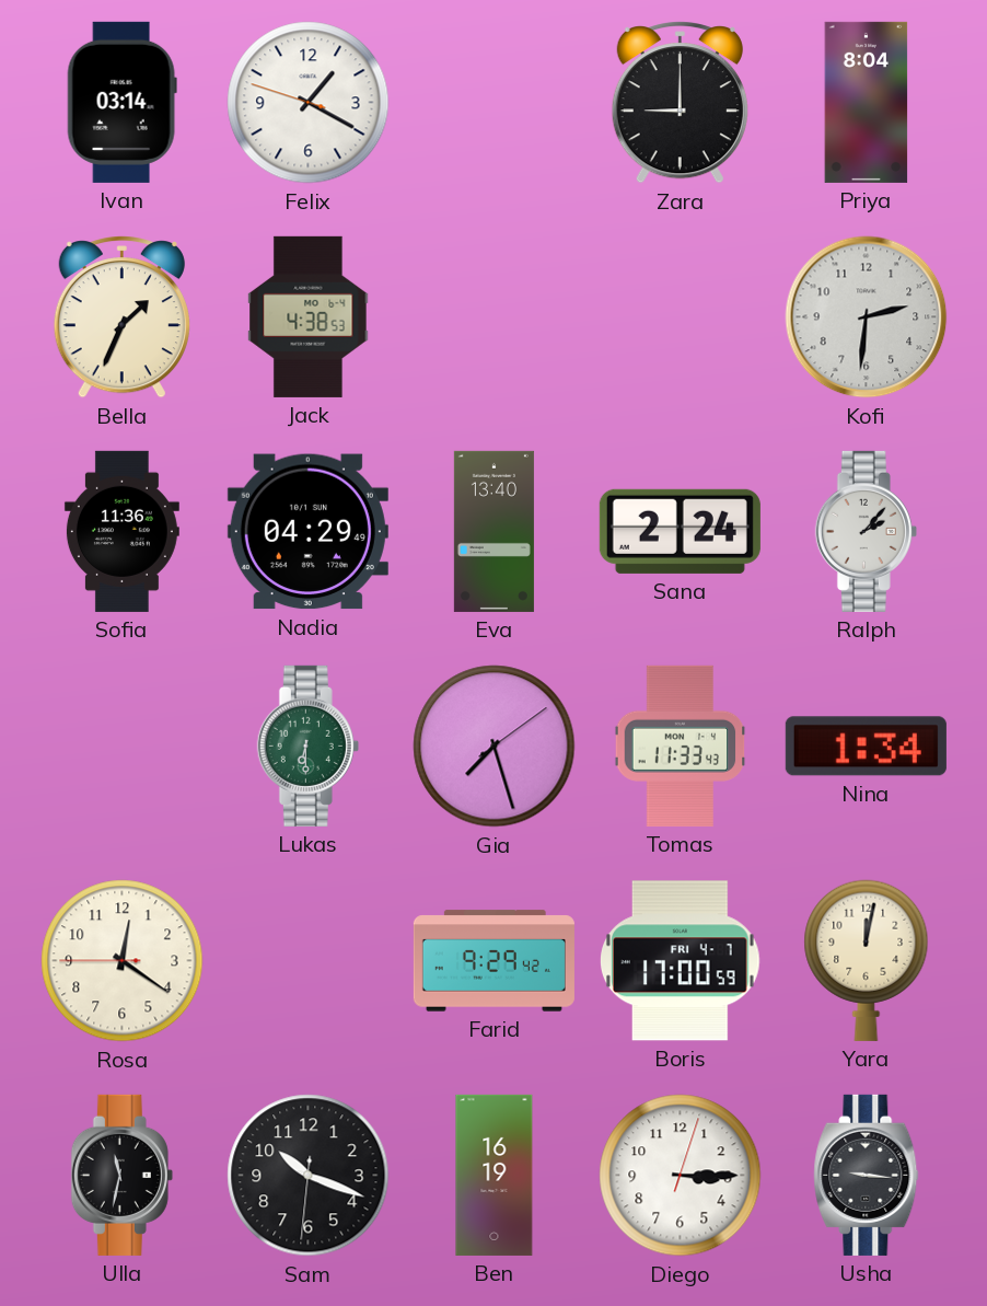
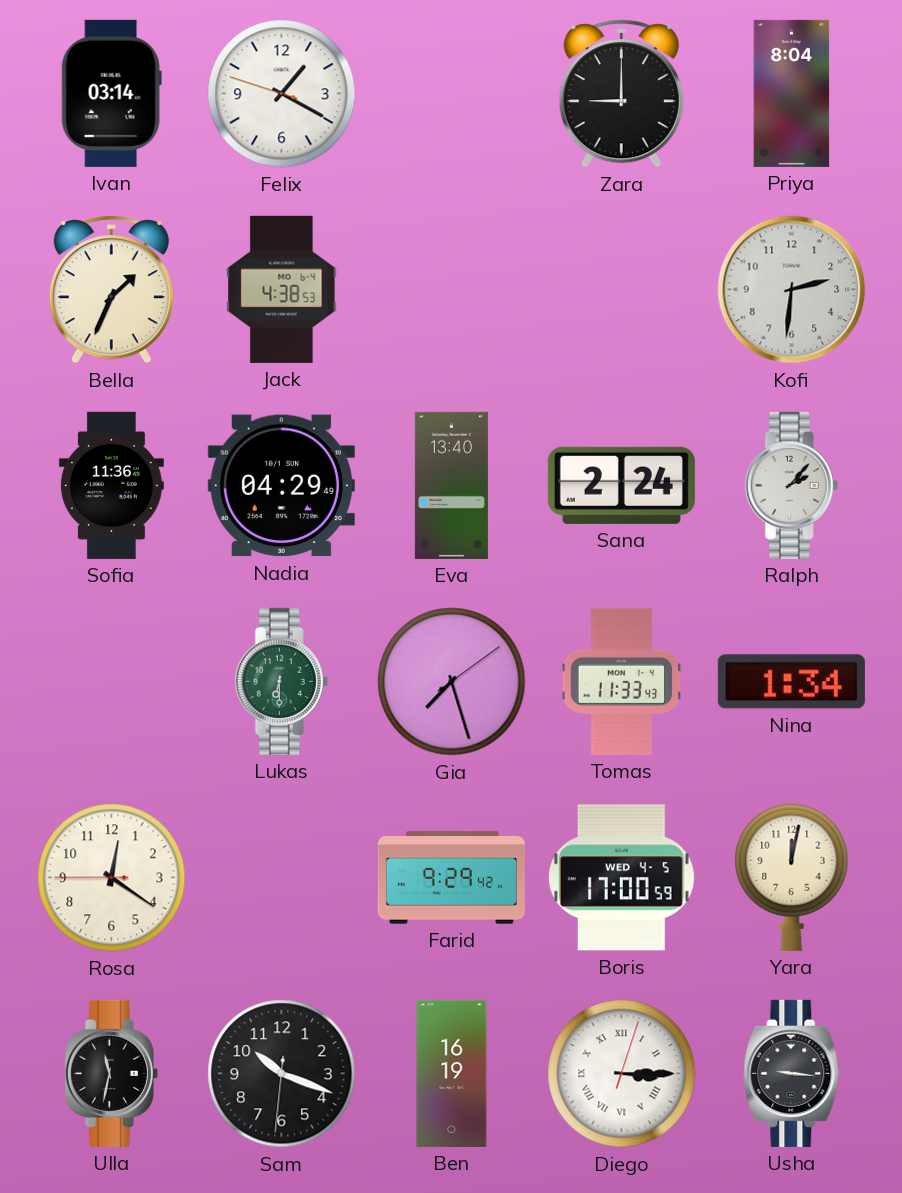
Boris date: FRI 4-7 -> WED 4-5
Diego numerals: Arabic -> Roman
